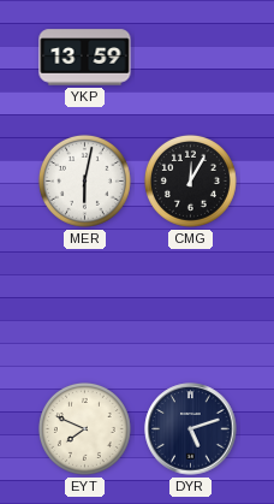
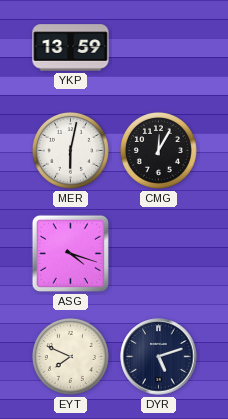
ASG: none -> 4:18
